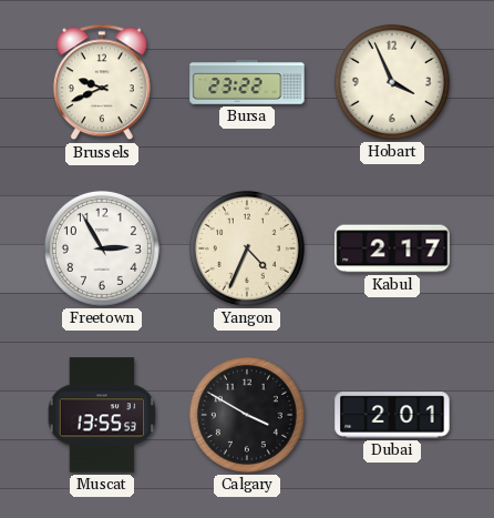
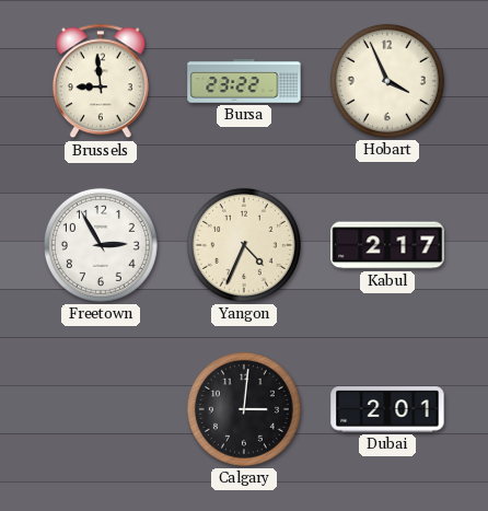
Brussels: 9:41 -> 8:59
Muscat: 13:55 -> none
Calgary: 3:50 -> 3:01
